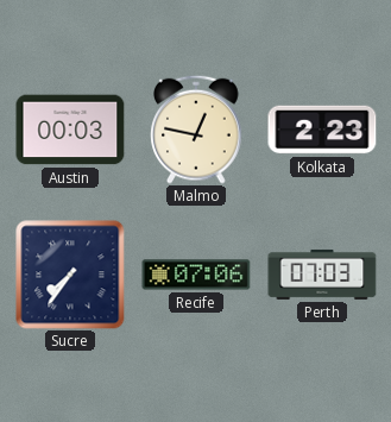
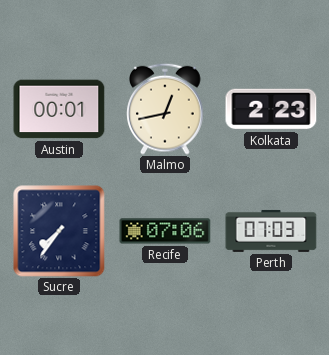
Austin: 00:03 -> 00:01
Malmo: 12:47 -> 12:43
